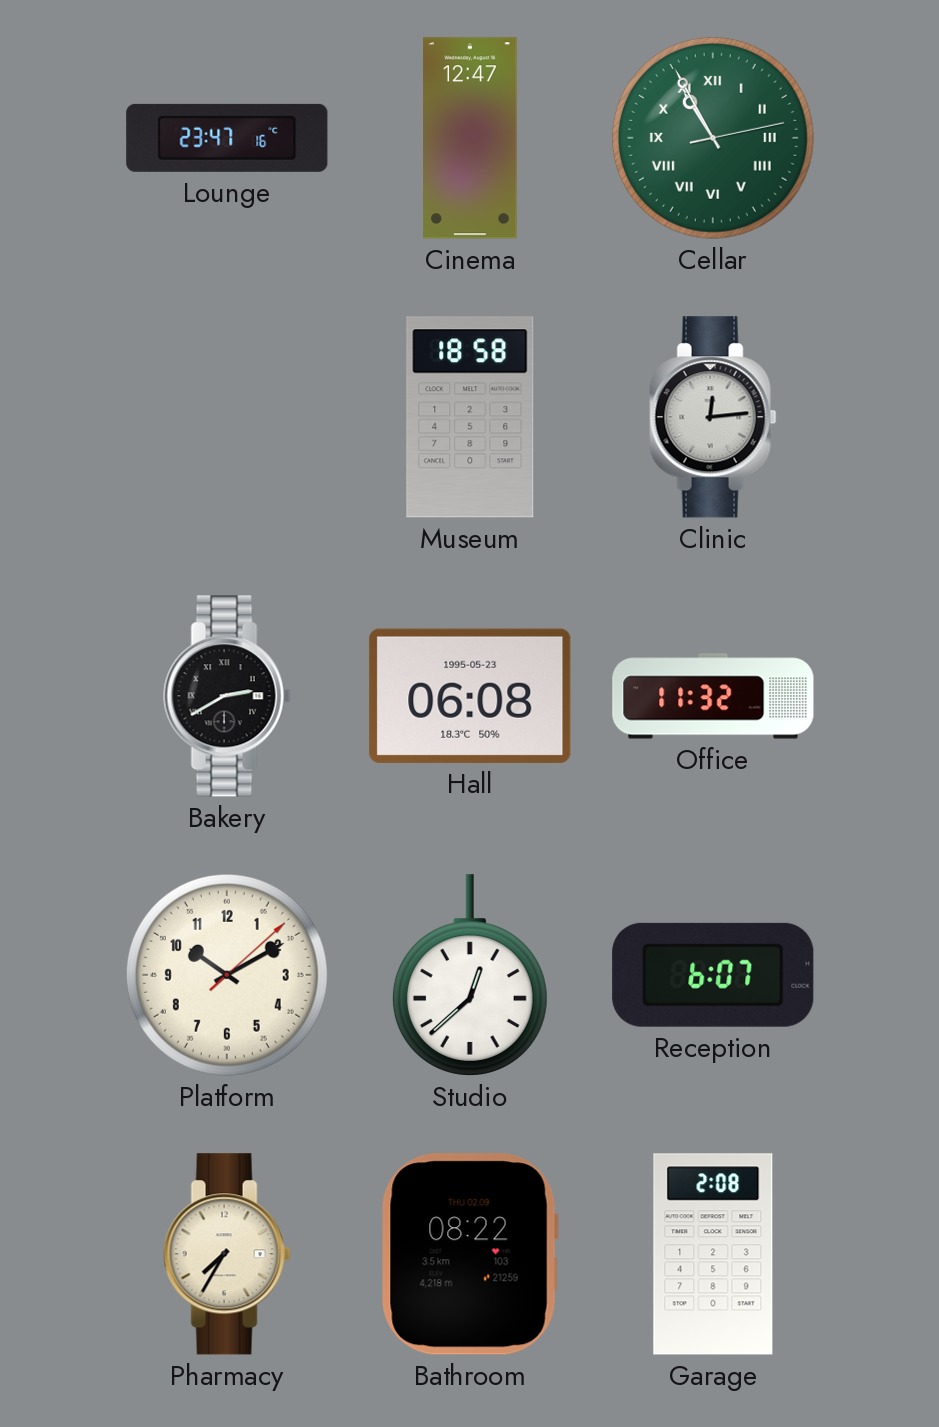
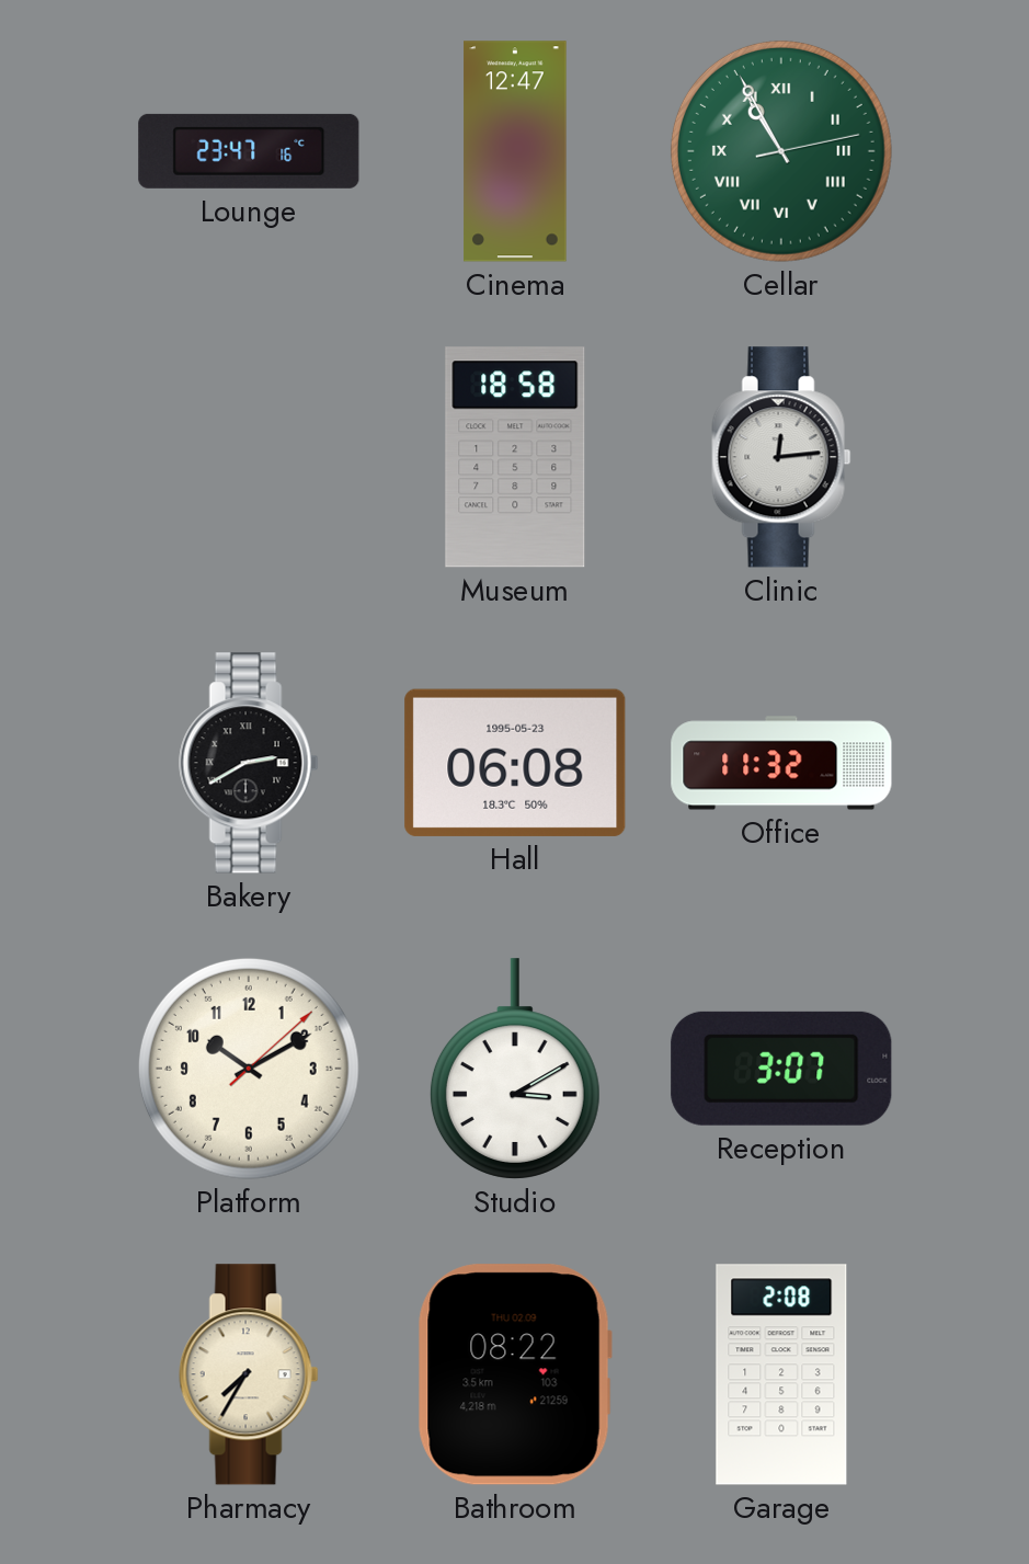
Studio: 12:38 -> 3:10
Reception: 6:07 -> 3:07
